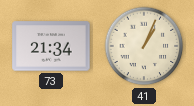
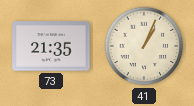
73: 21:34 -> 21:35
